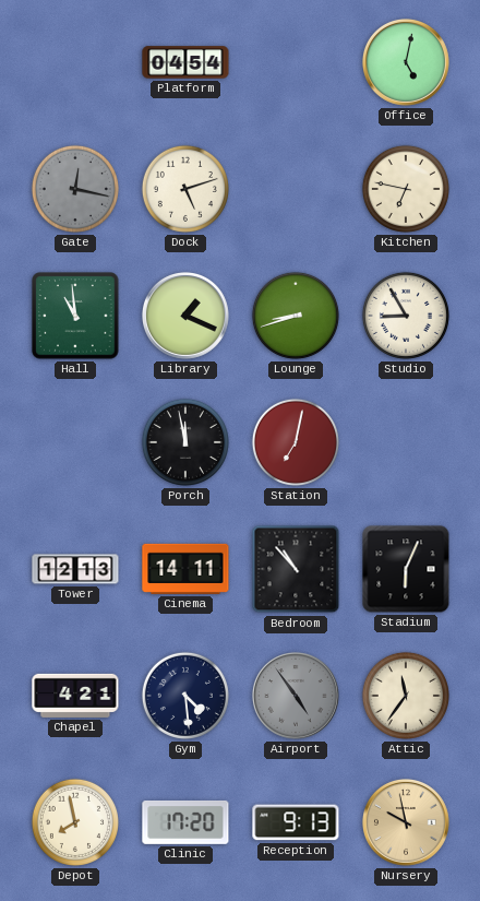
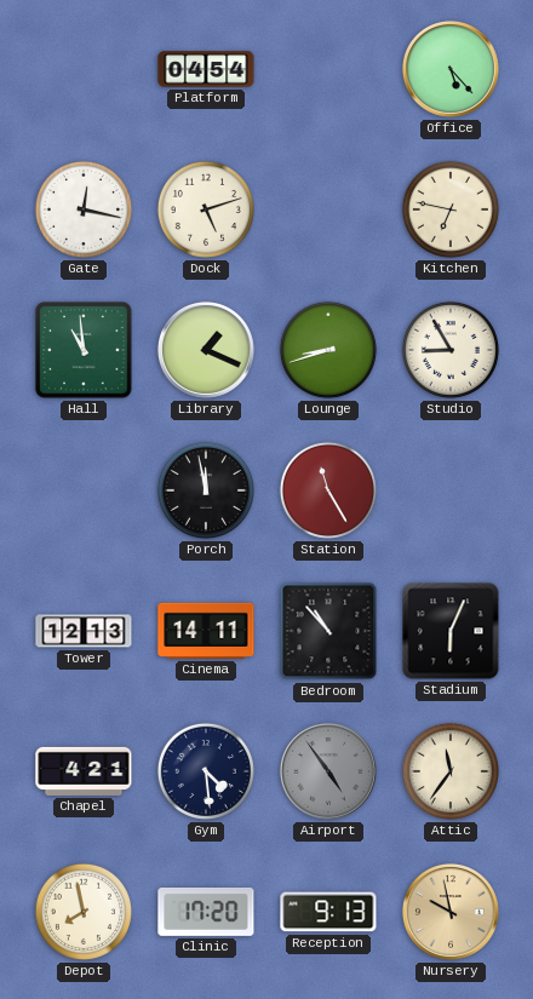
Office: 5:02 -> 5:23
Gate dial: grey -> white
Station: 7:02 -> 11:25
